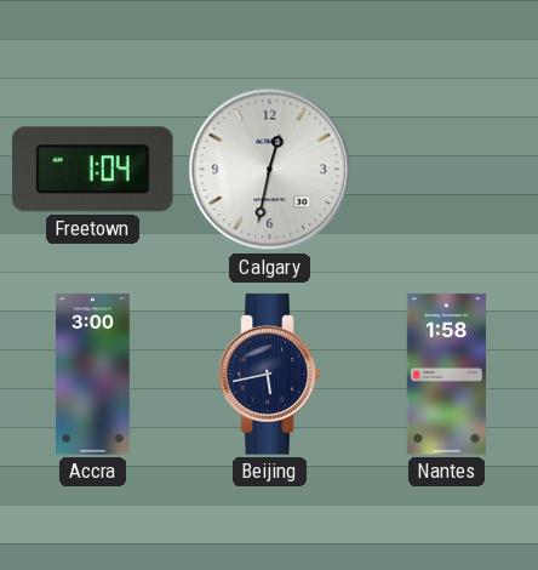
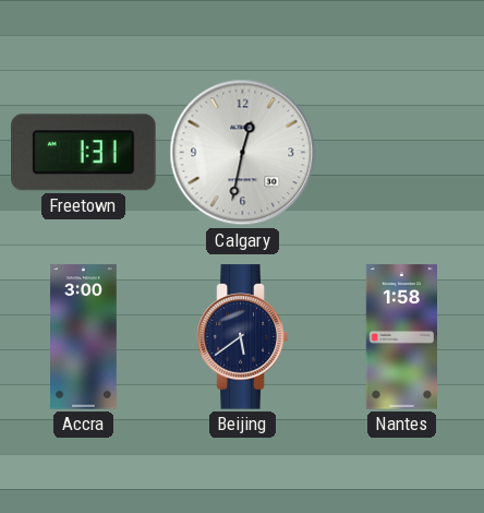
Freetown: 1:04 -> 1:31
Beijing: 5:43 -> 5:39
